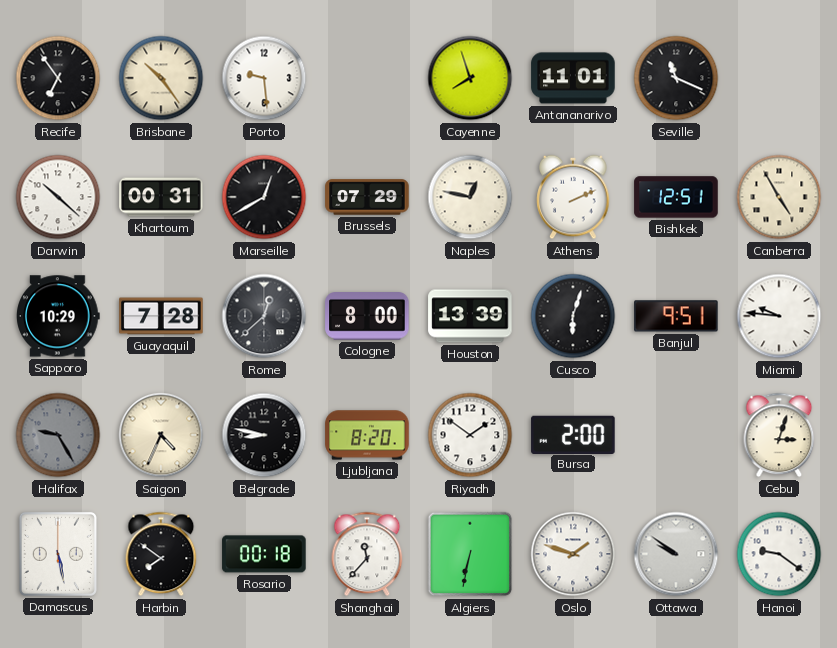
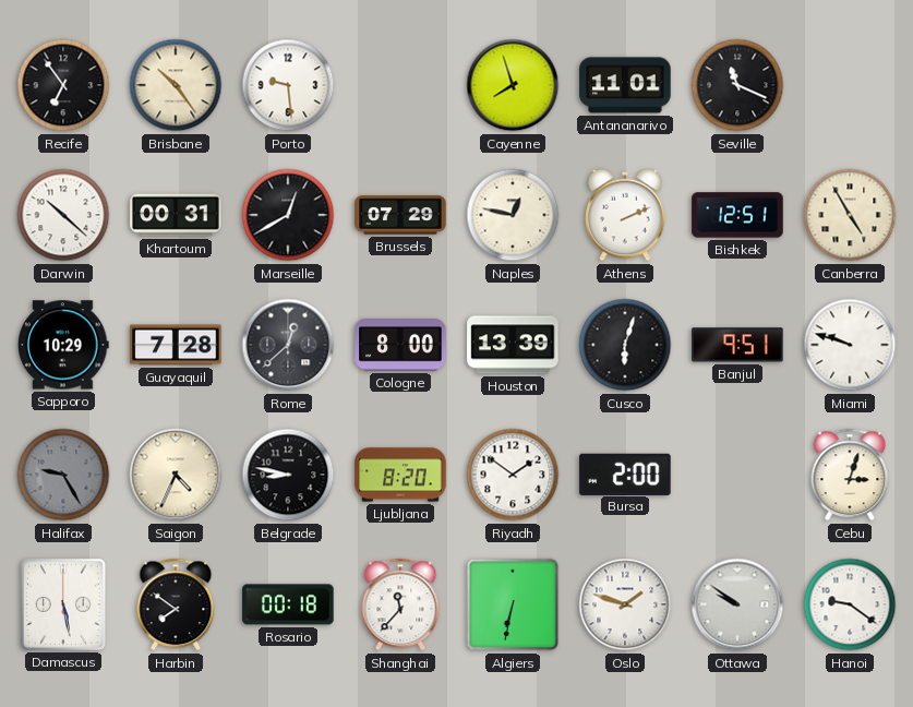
Miami: 9:46 -> 9:48
